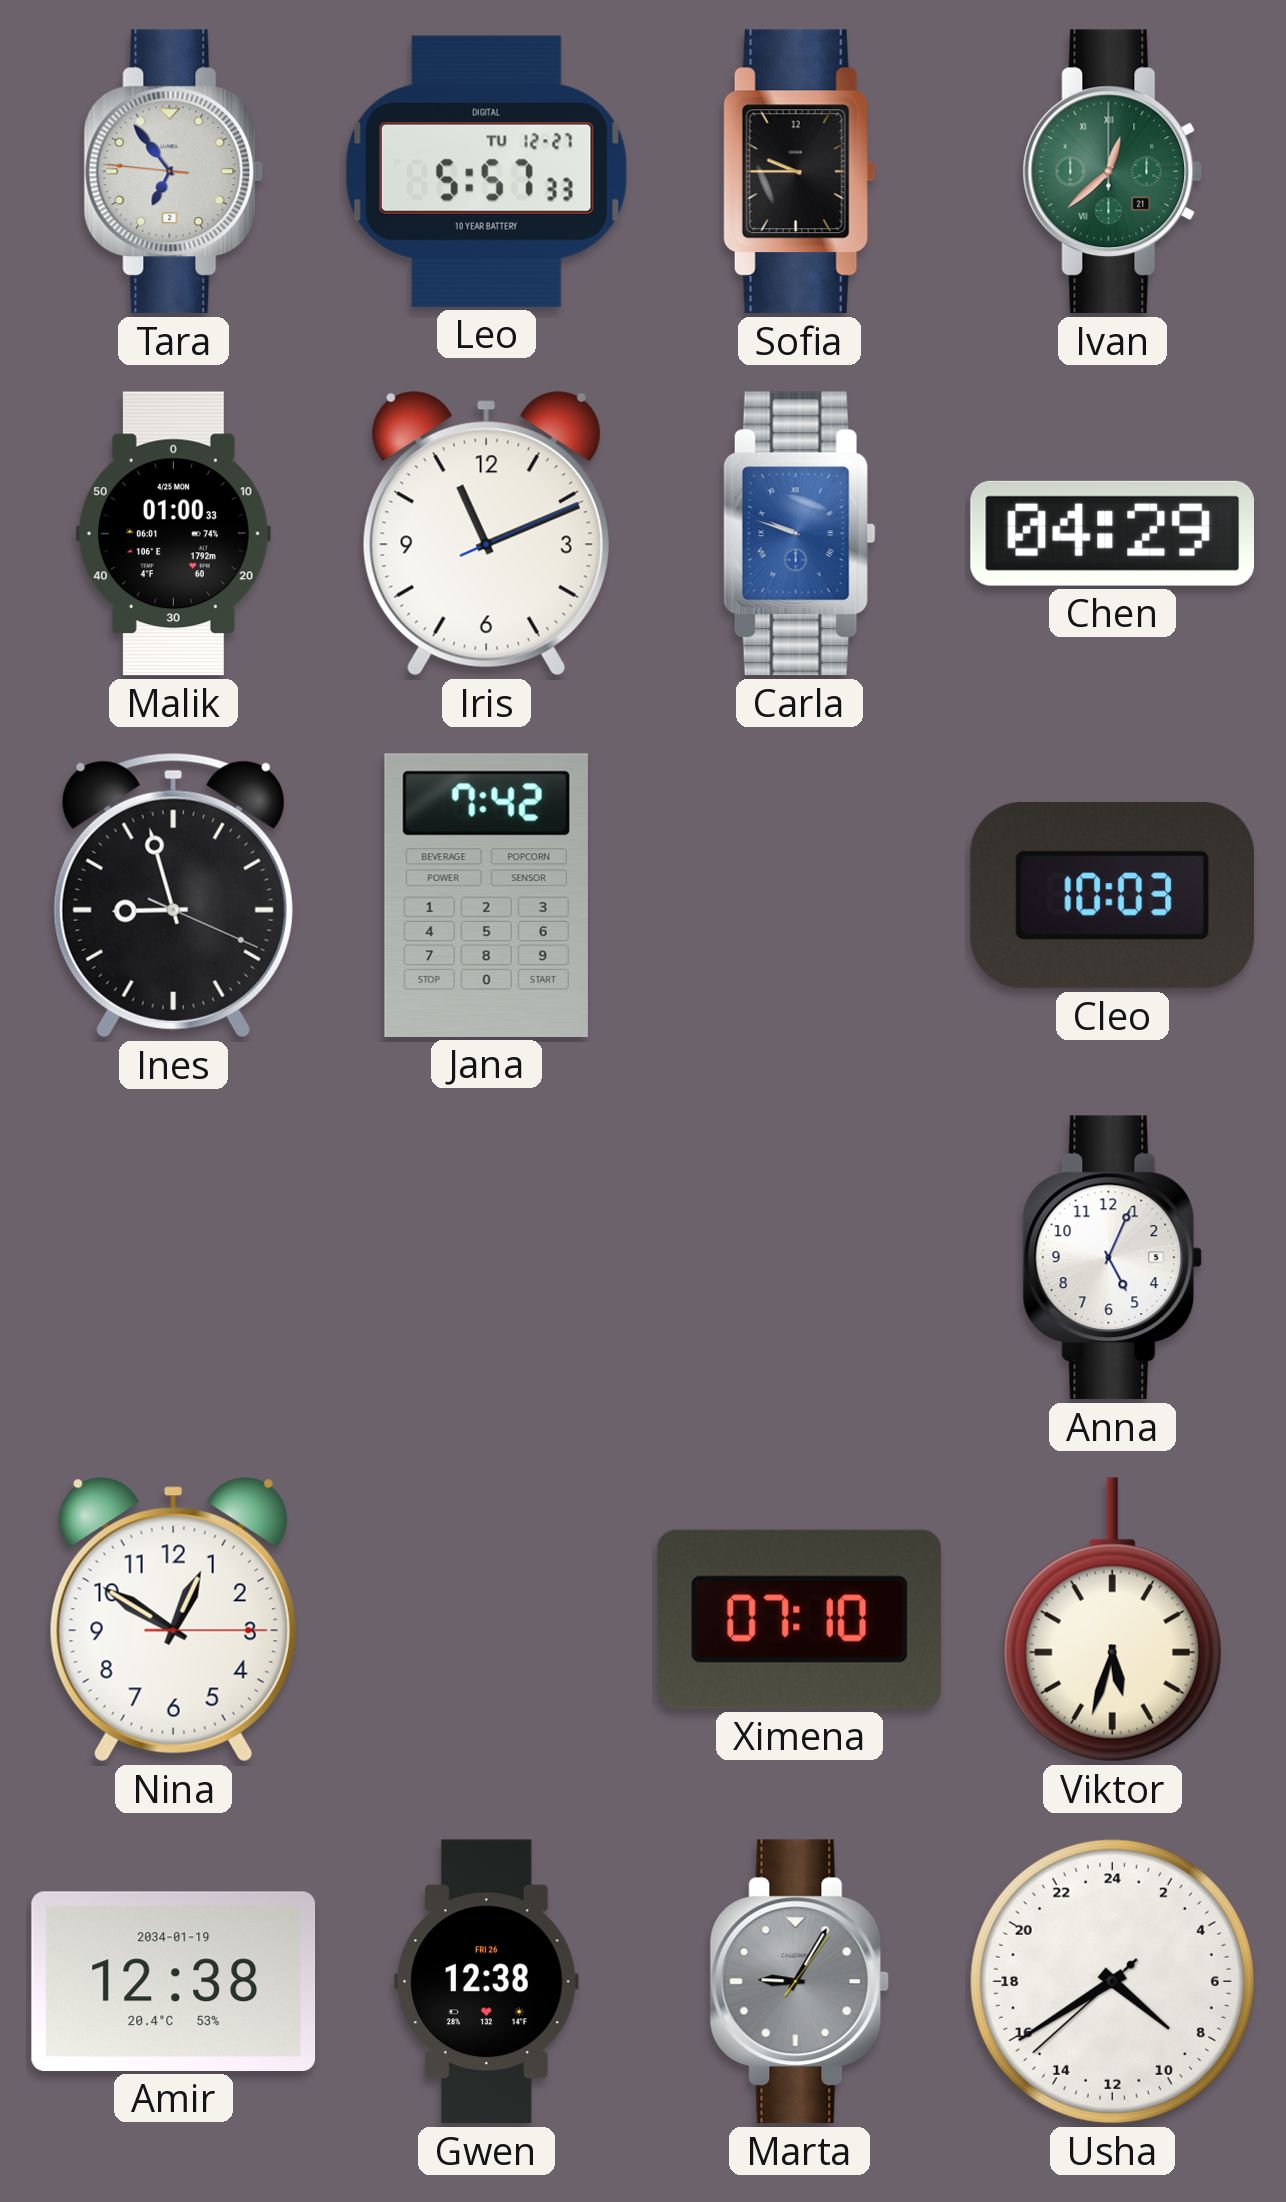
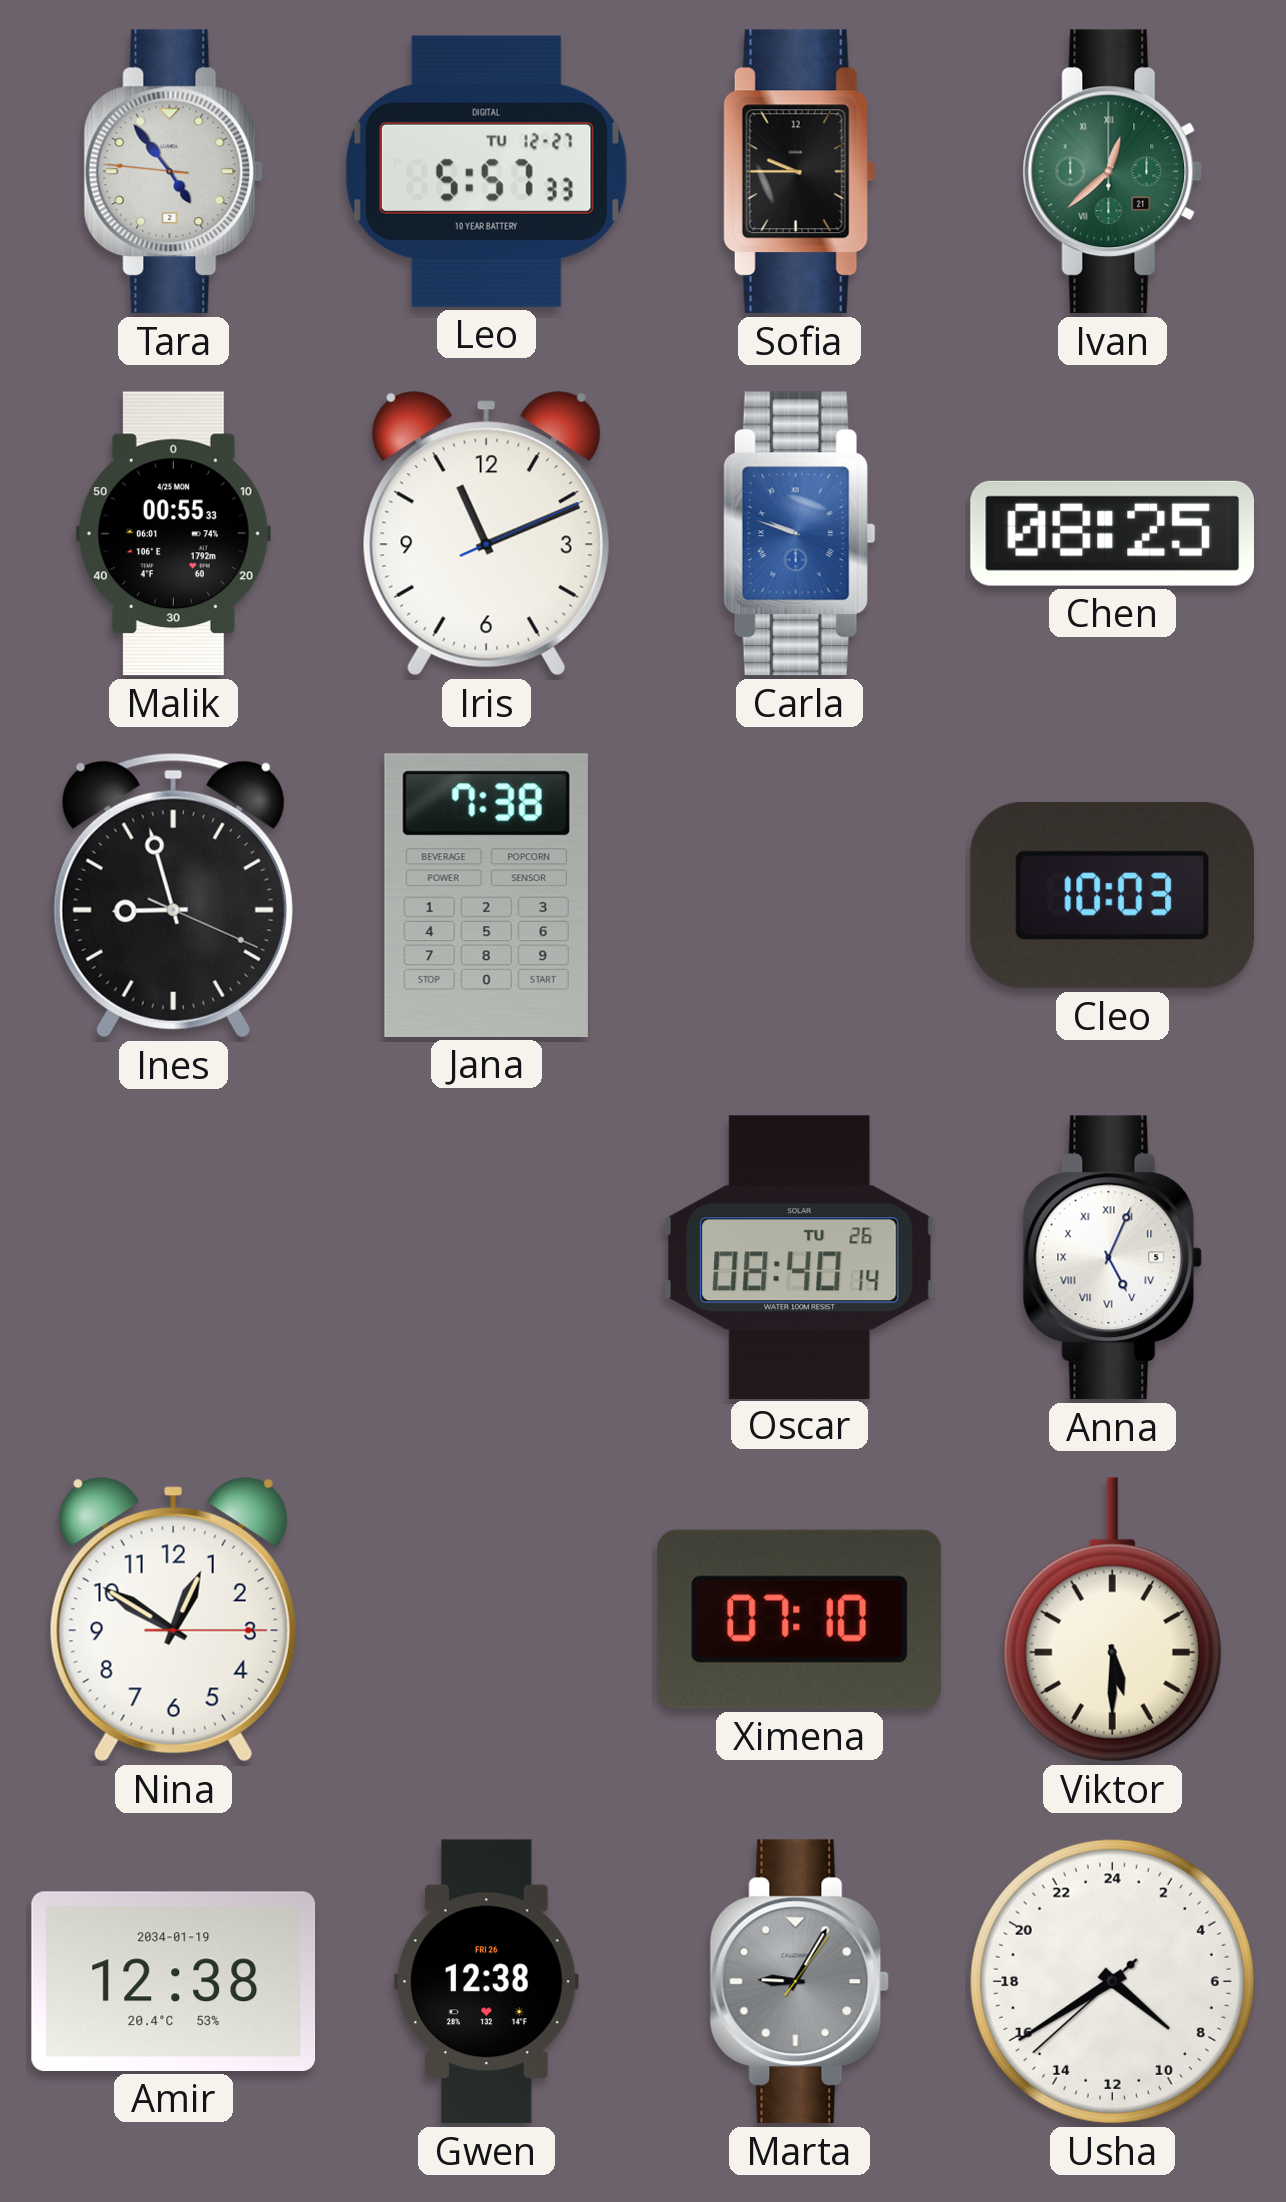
Tara: 6:53 -> 4:53
Malik: 01:00 -> 00:55
Chen: 04:29 -> 08:25
Jana: 7:42 -> 7:38
Oscar: none -> 08:40
Anna numerals: Arabic -> Roman
Viktor: 5:33 -> 5:30
